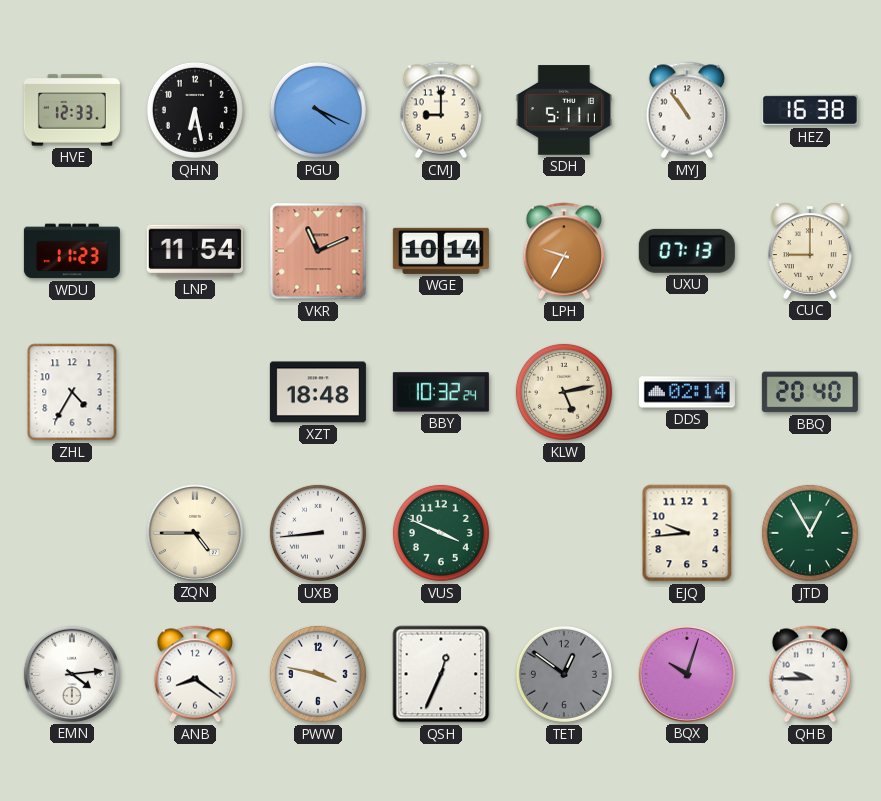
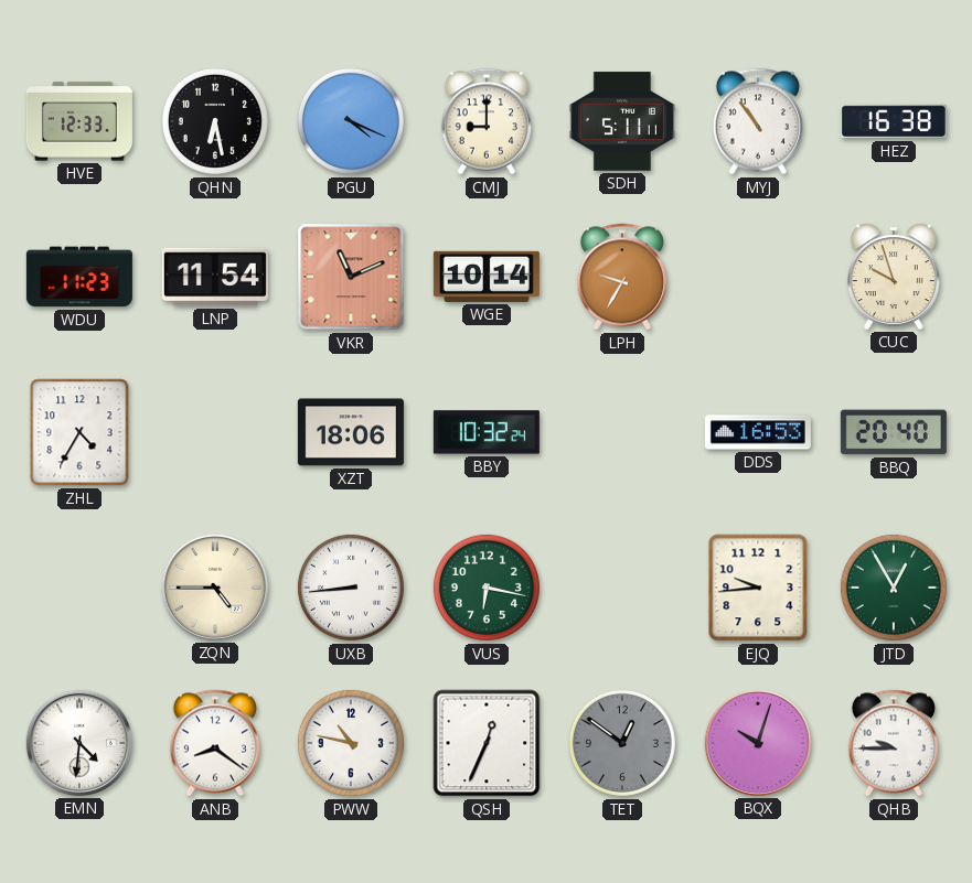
UXU: 07:13 -> none
CUC: 9:00 -> 9:57
XZT: 18:48 -> 18:06
KLW: 5:13 -> none
DDS: 02:14 -> 16:53
VUS: 3:49 -> 6:17
EMN: 4:14 -> 4:31
PWW: 3:47 -> 10:47
